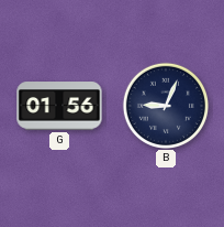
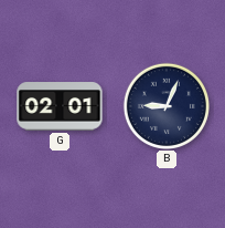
G: 01:56 -> 02:01
